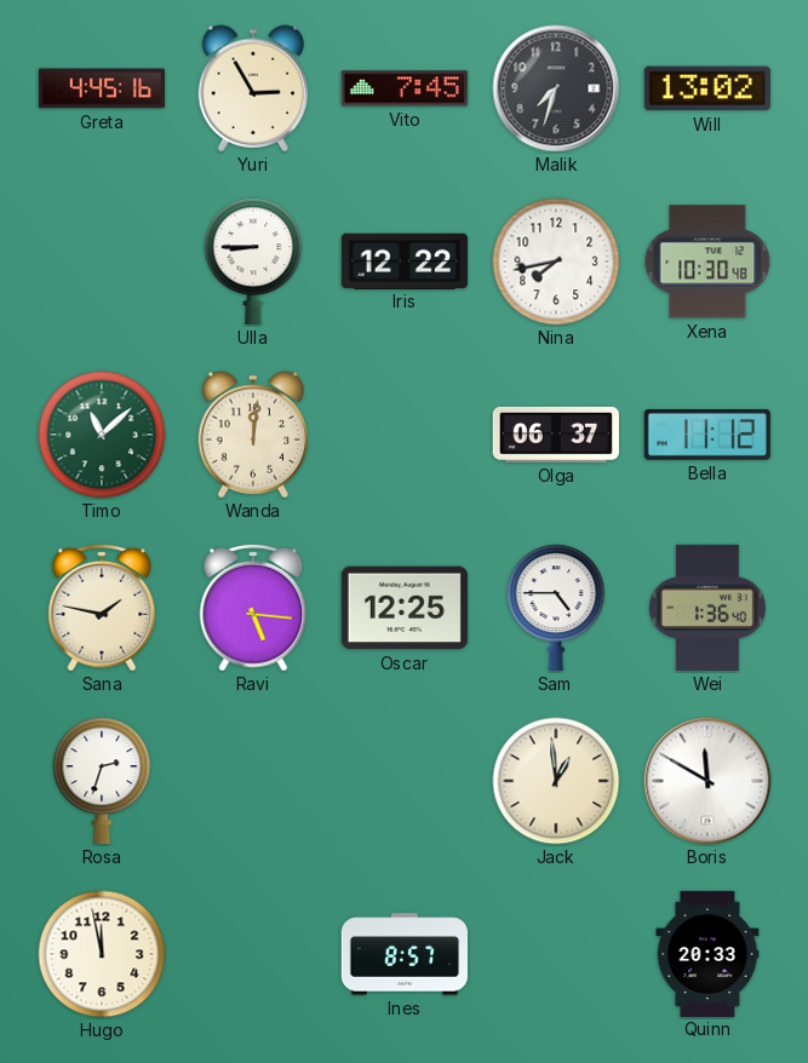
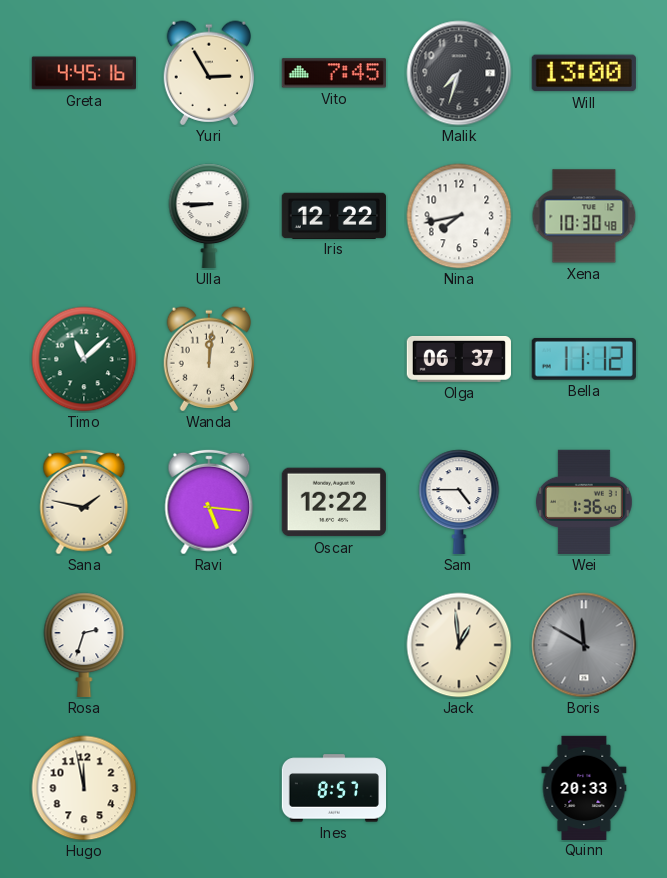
Will: 13:02 -> 13:00
Oscar: 12:25 -> 12:22
Boris dial: white -> grey
